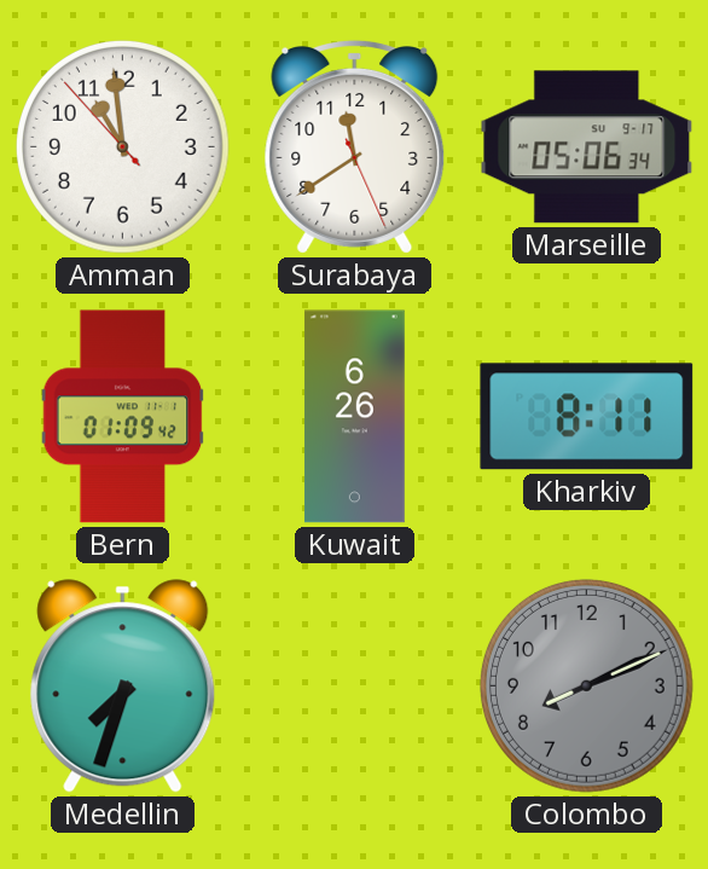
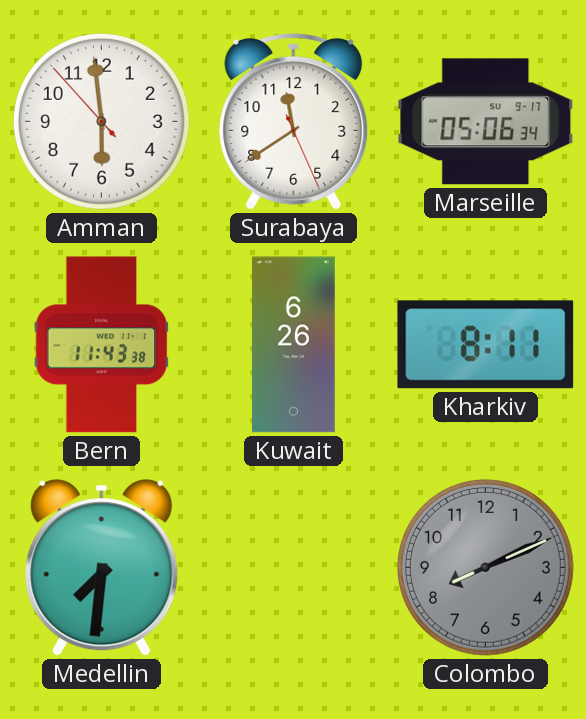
Amman: 10:58 -> 5:58
Bern: 01:09 -> 11:43
Medellin: 7:33 -> 7:31
